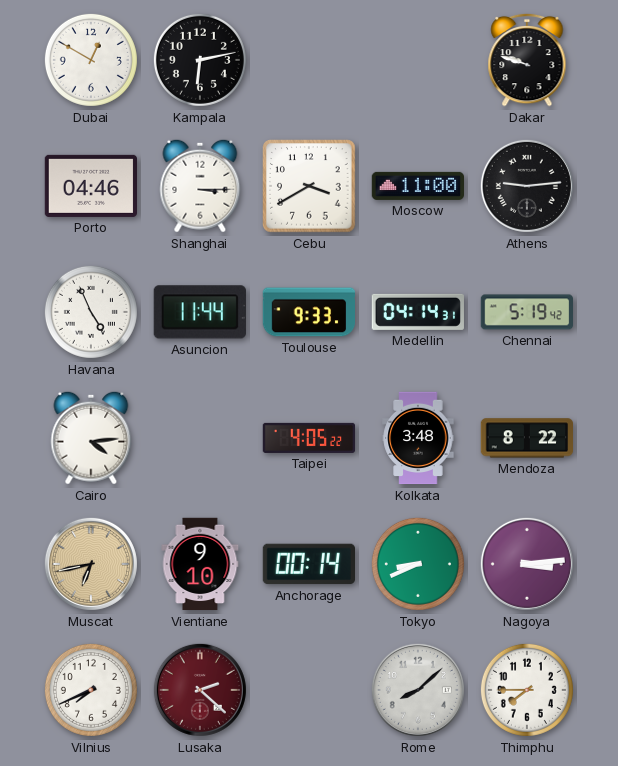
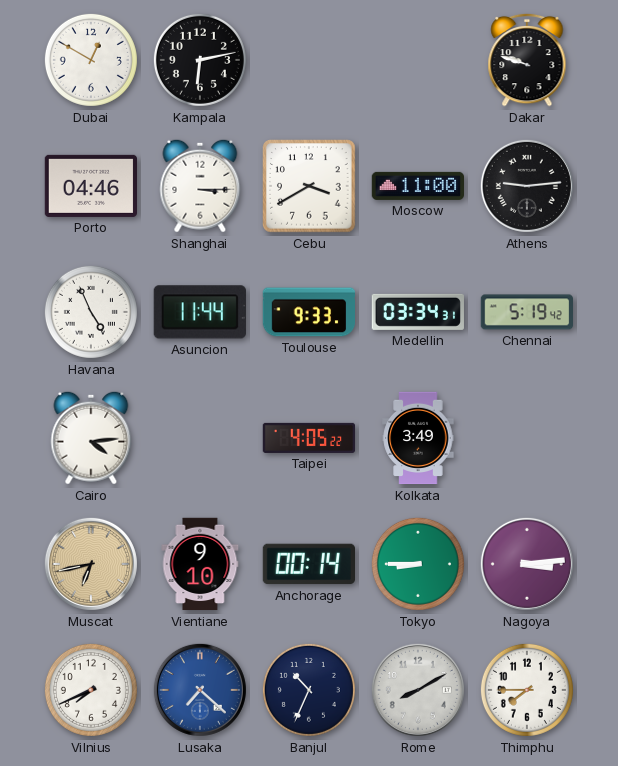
Medellin: 04:14 -> 03:34
Kolkata: 3:48 -> 3:49
Mendoza: 8:22 -> none
Tokyo: 8:41 -> 8:45
Lusaka: 2:22 -> 7:22
Lusaka dial: burgundy -> blue
Banjul: none -> 10:34
Rome: 8:08 -> 8:10
